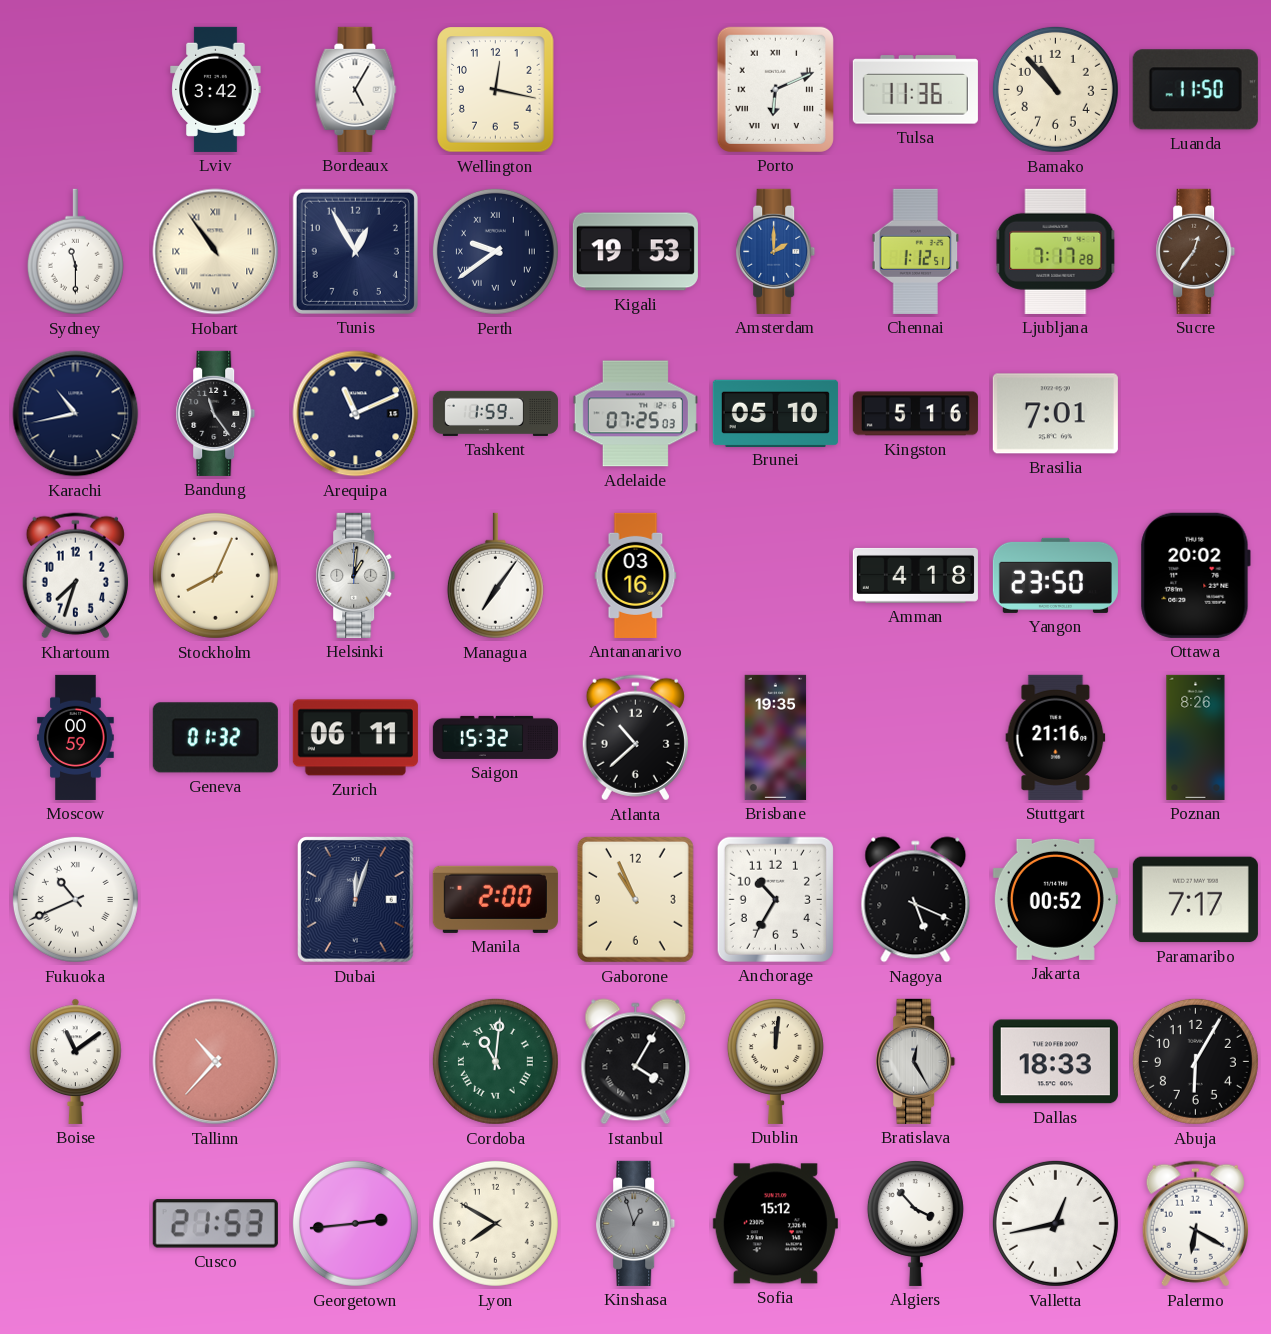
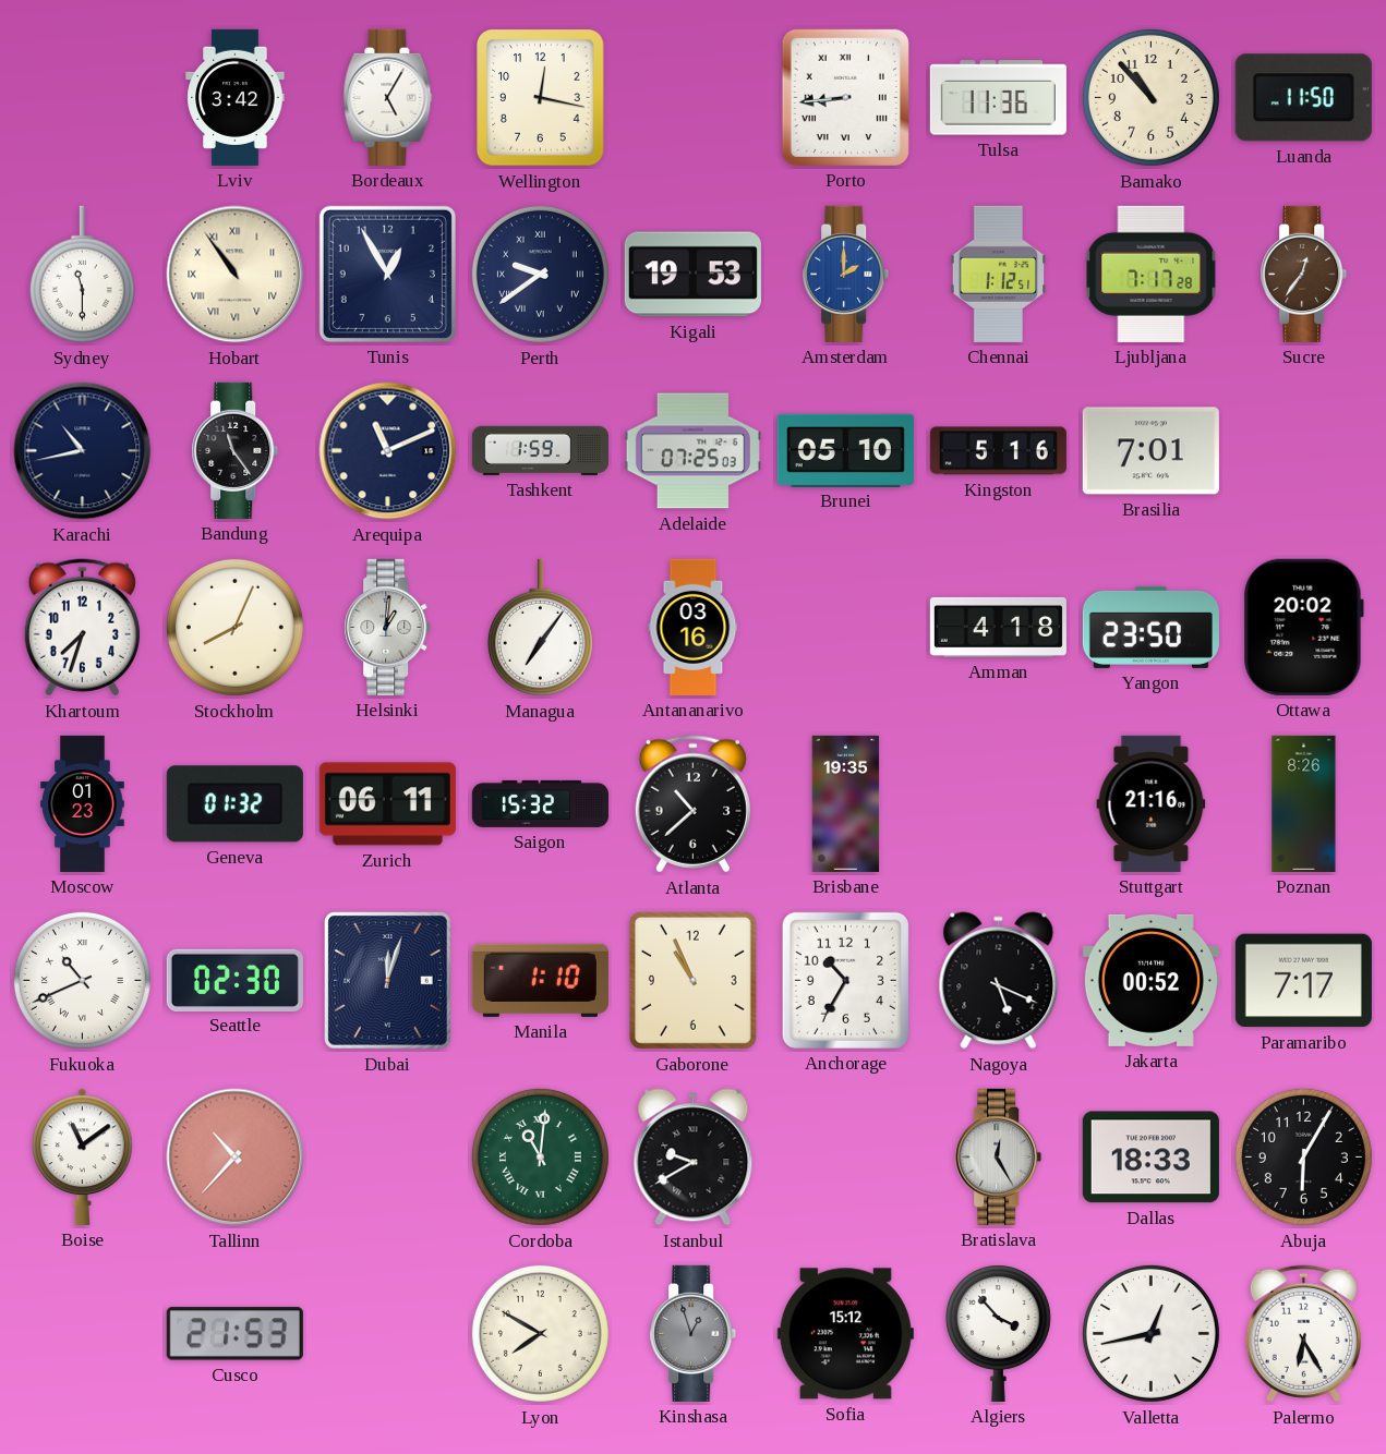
Porto: 6:11 -> 8:44
Moscow: 00:59 -> 01:23
Seattle: none -> 02:30
Manila: 2:00 -> 1:10
Istanbul: 4:05 -> 9:40
Dublin: 12:01 -> none
Georgetown: 2:44 -> none
Palermo: 6:20 -> 6:25
